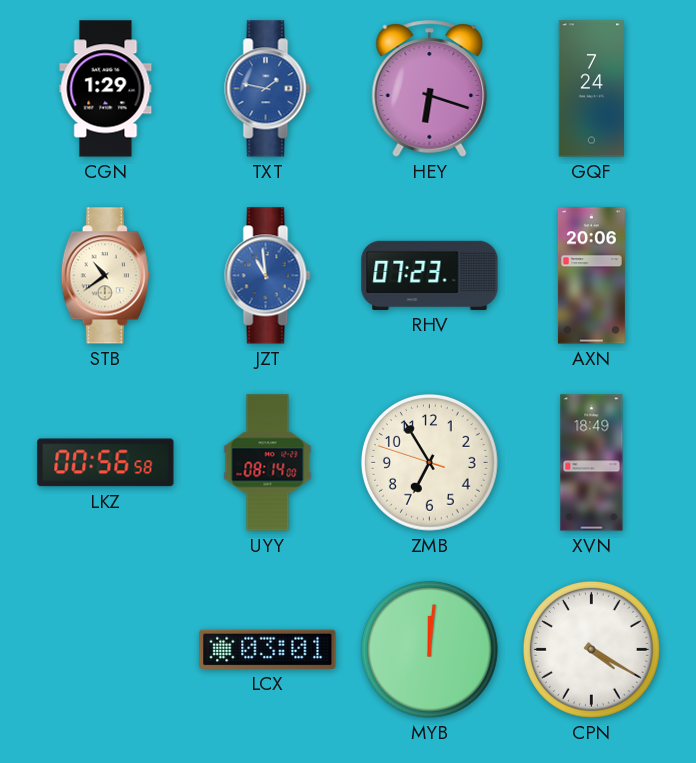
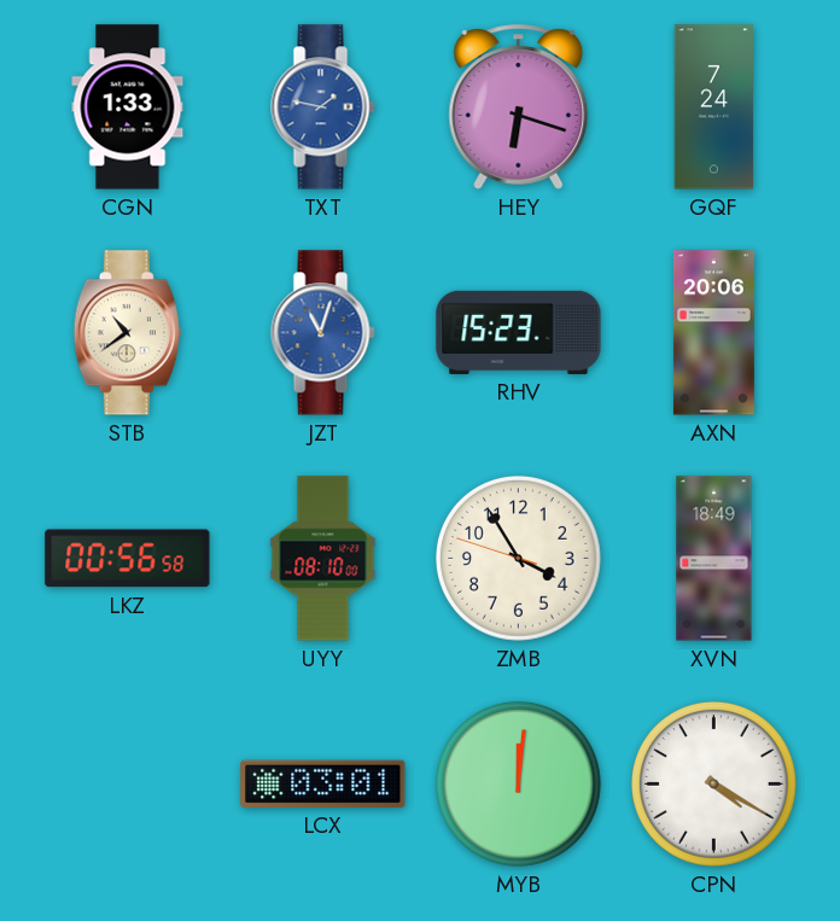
CGN: 1:29 -> 1:33
JZT: 10:59 -> 11:03
RHV: 07:23 -> 15:23
UYY: 08:14 -> 08:10
ZMB: 6:54 -> 3:54
